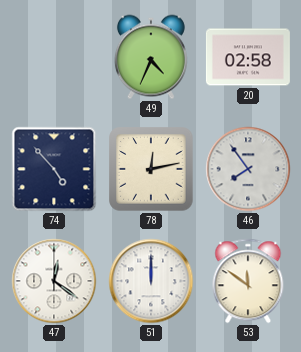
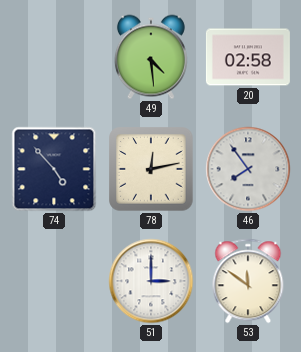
49: 4:34 -> 4:29
47: 12:21 -> none
51: 12:00 -> 3:00
